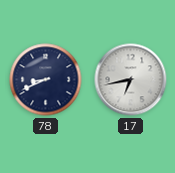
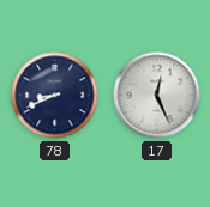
17: 6:43 -> 12:26
